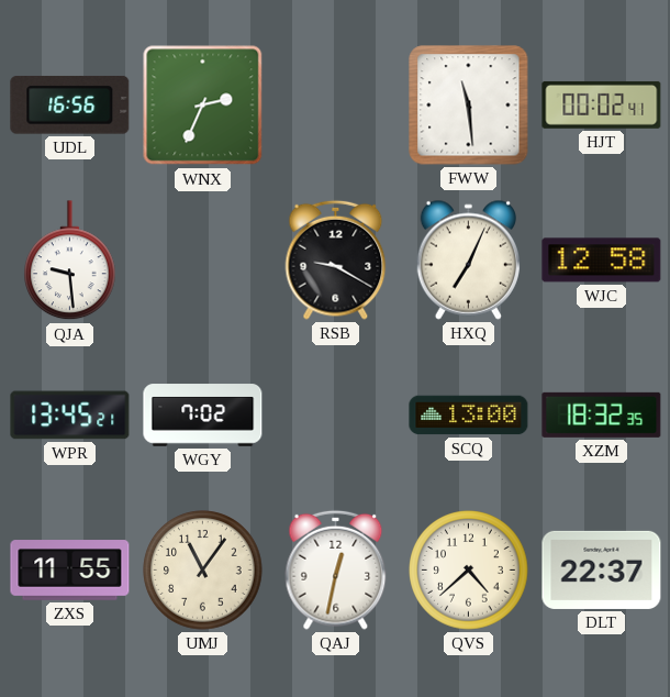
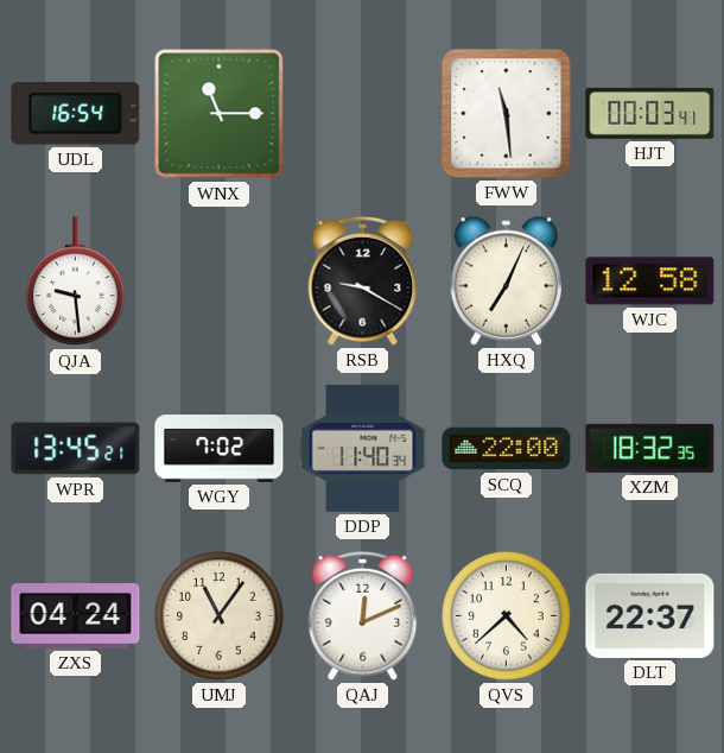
UDL: 16:56 -> 16:54
WNX: 2:34 -> 11:15
HJT: 00:02 -> 00:03
DDP: none -> 11:40
SCQ: 13:00 -> 22:00
ZXS: 11:55 -> 04:24
QAJ: 12:32 -> 12:11
